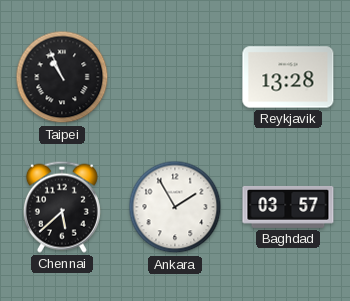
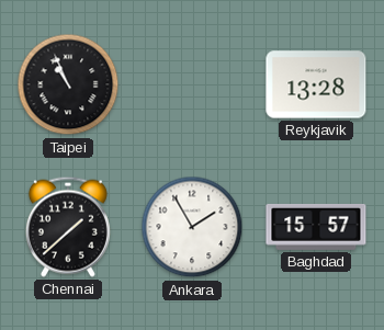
Chennai: 5:38 -> 1:38
Baghdad: 03:57 -> 15:57
